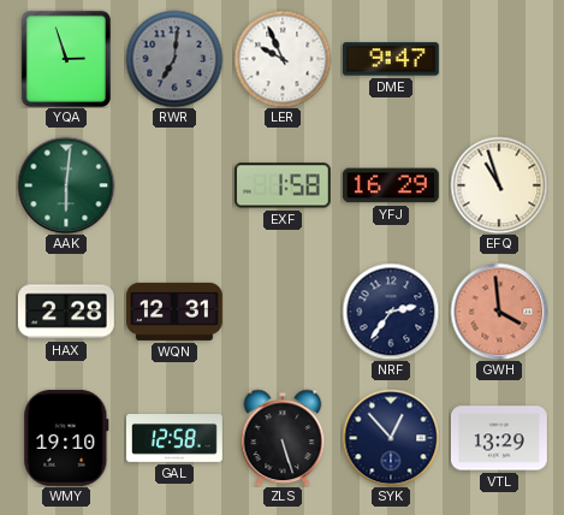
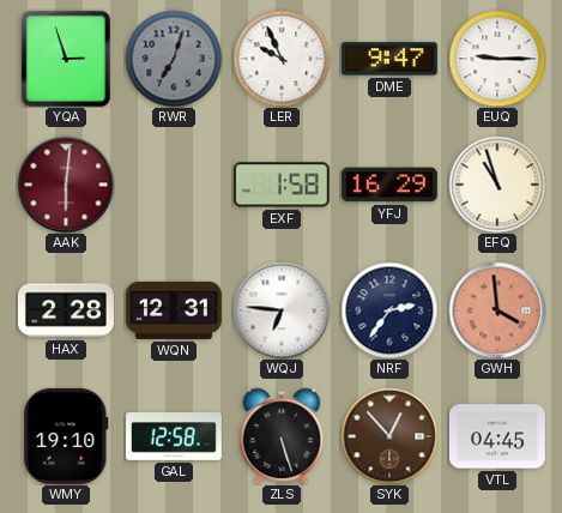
RWR: 7:01 -> 7:03
EUQ: none -> 9:15
AAK dial: green -> burgundy
WQJ: none -> 6:46
SYK dial: navy -> brown
VTL: 13:29 -> 04:45
